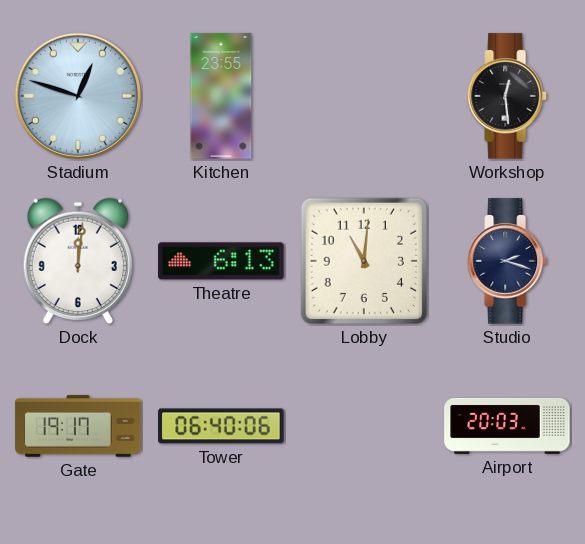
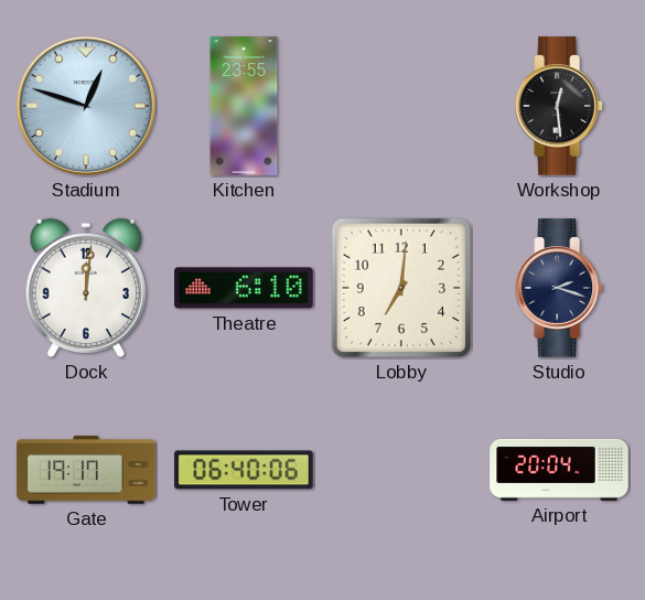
Theatre: 6:13 -> 6:10
Lobby: 11:01 -> 7:01
Airport: 20:03 -> 20:04
